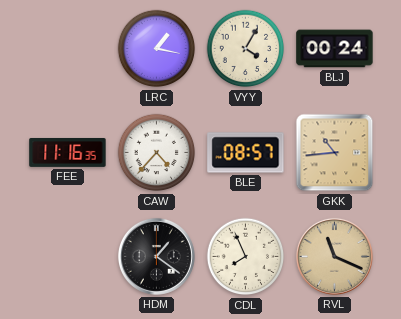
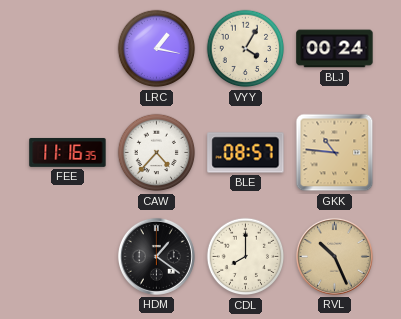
GKK: 10:44 -> 10:46
CDL: 7:56 -> 8:00
RVL: 11:19 -> 10:26
